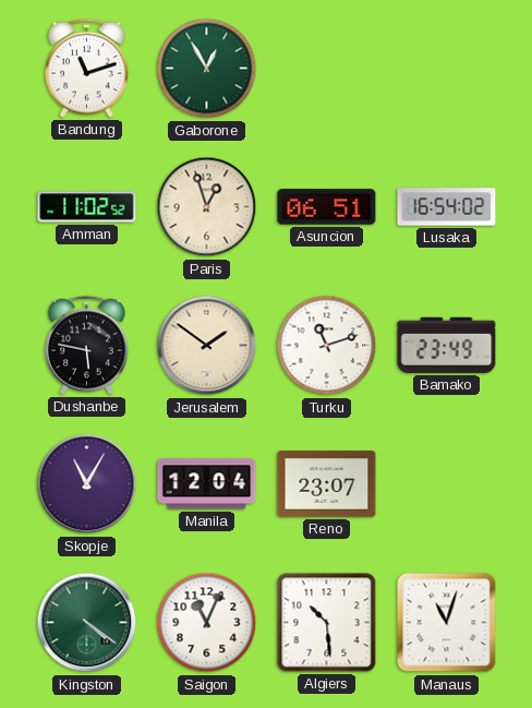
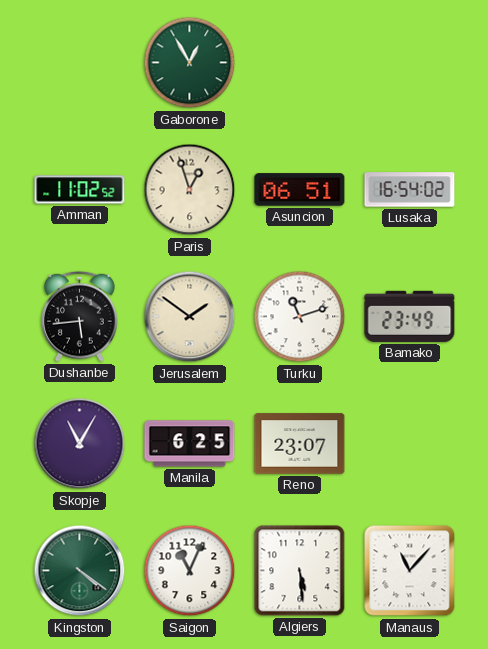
Bandung: 11:12 -> none
Dushanbe: 5:47 -> 5:44
Manila: 12:04 -> 6:25
Algiers: 10:29 -> 5:29
Manaus: 11:03 -> 11:07
